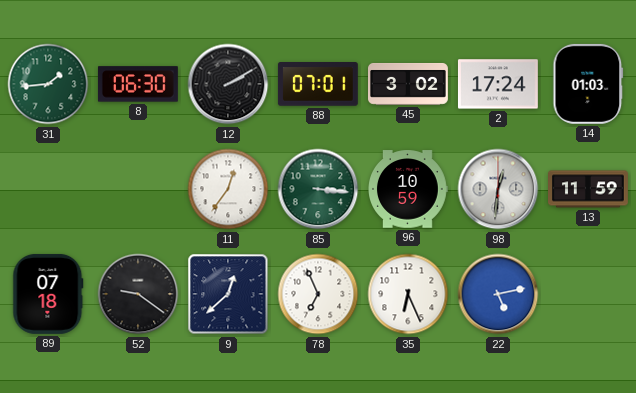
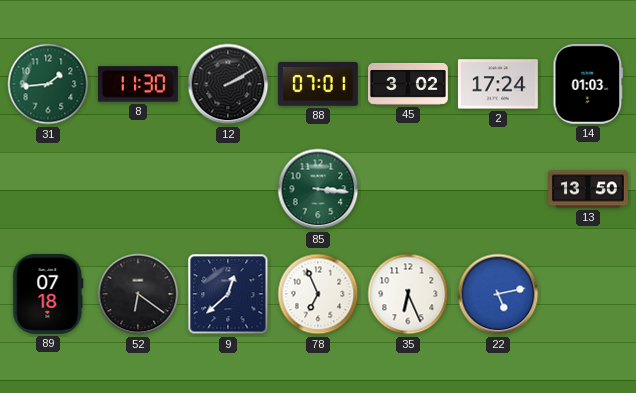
8: 06:30 -> 11:30
11: 12:36 -> none
96: 10:59 -> none
98: 12:31 -> none
13: 11:59 -> 13:50
52: 9:21 -> 6:21
